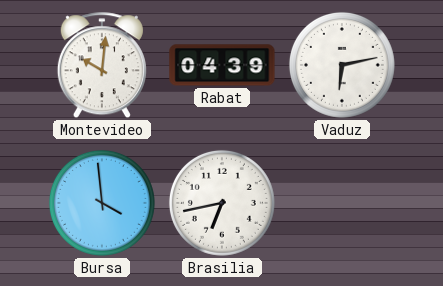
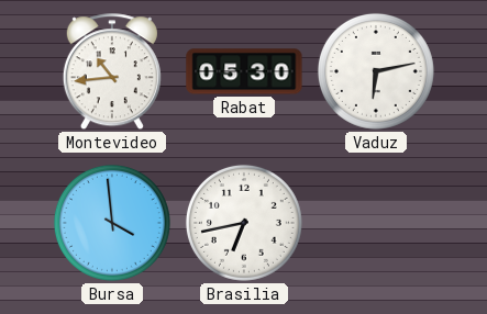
Montevideo: 10:01 -> 10:44
Rabat: 04:39 -> 05:30
